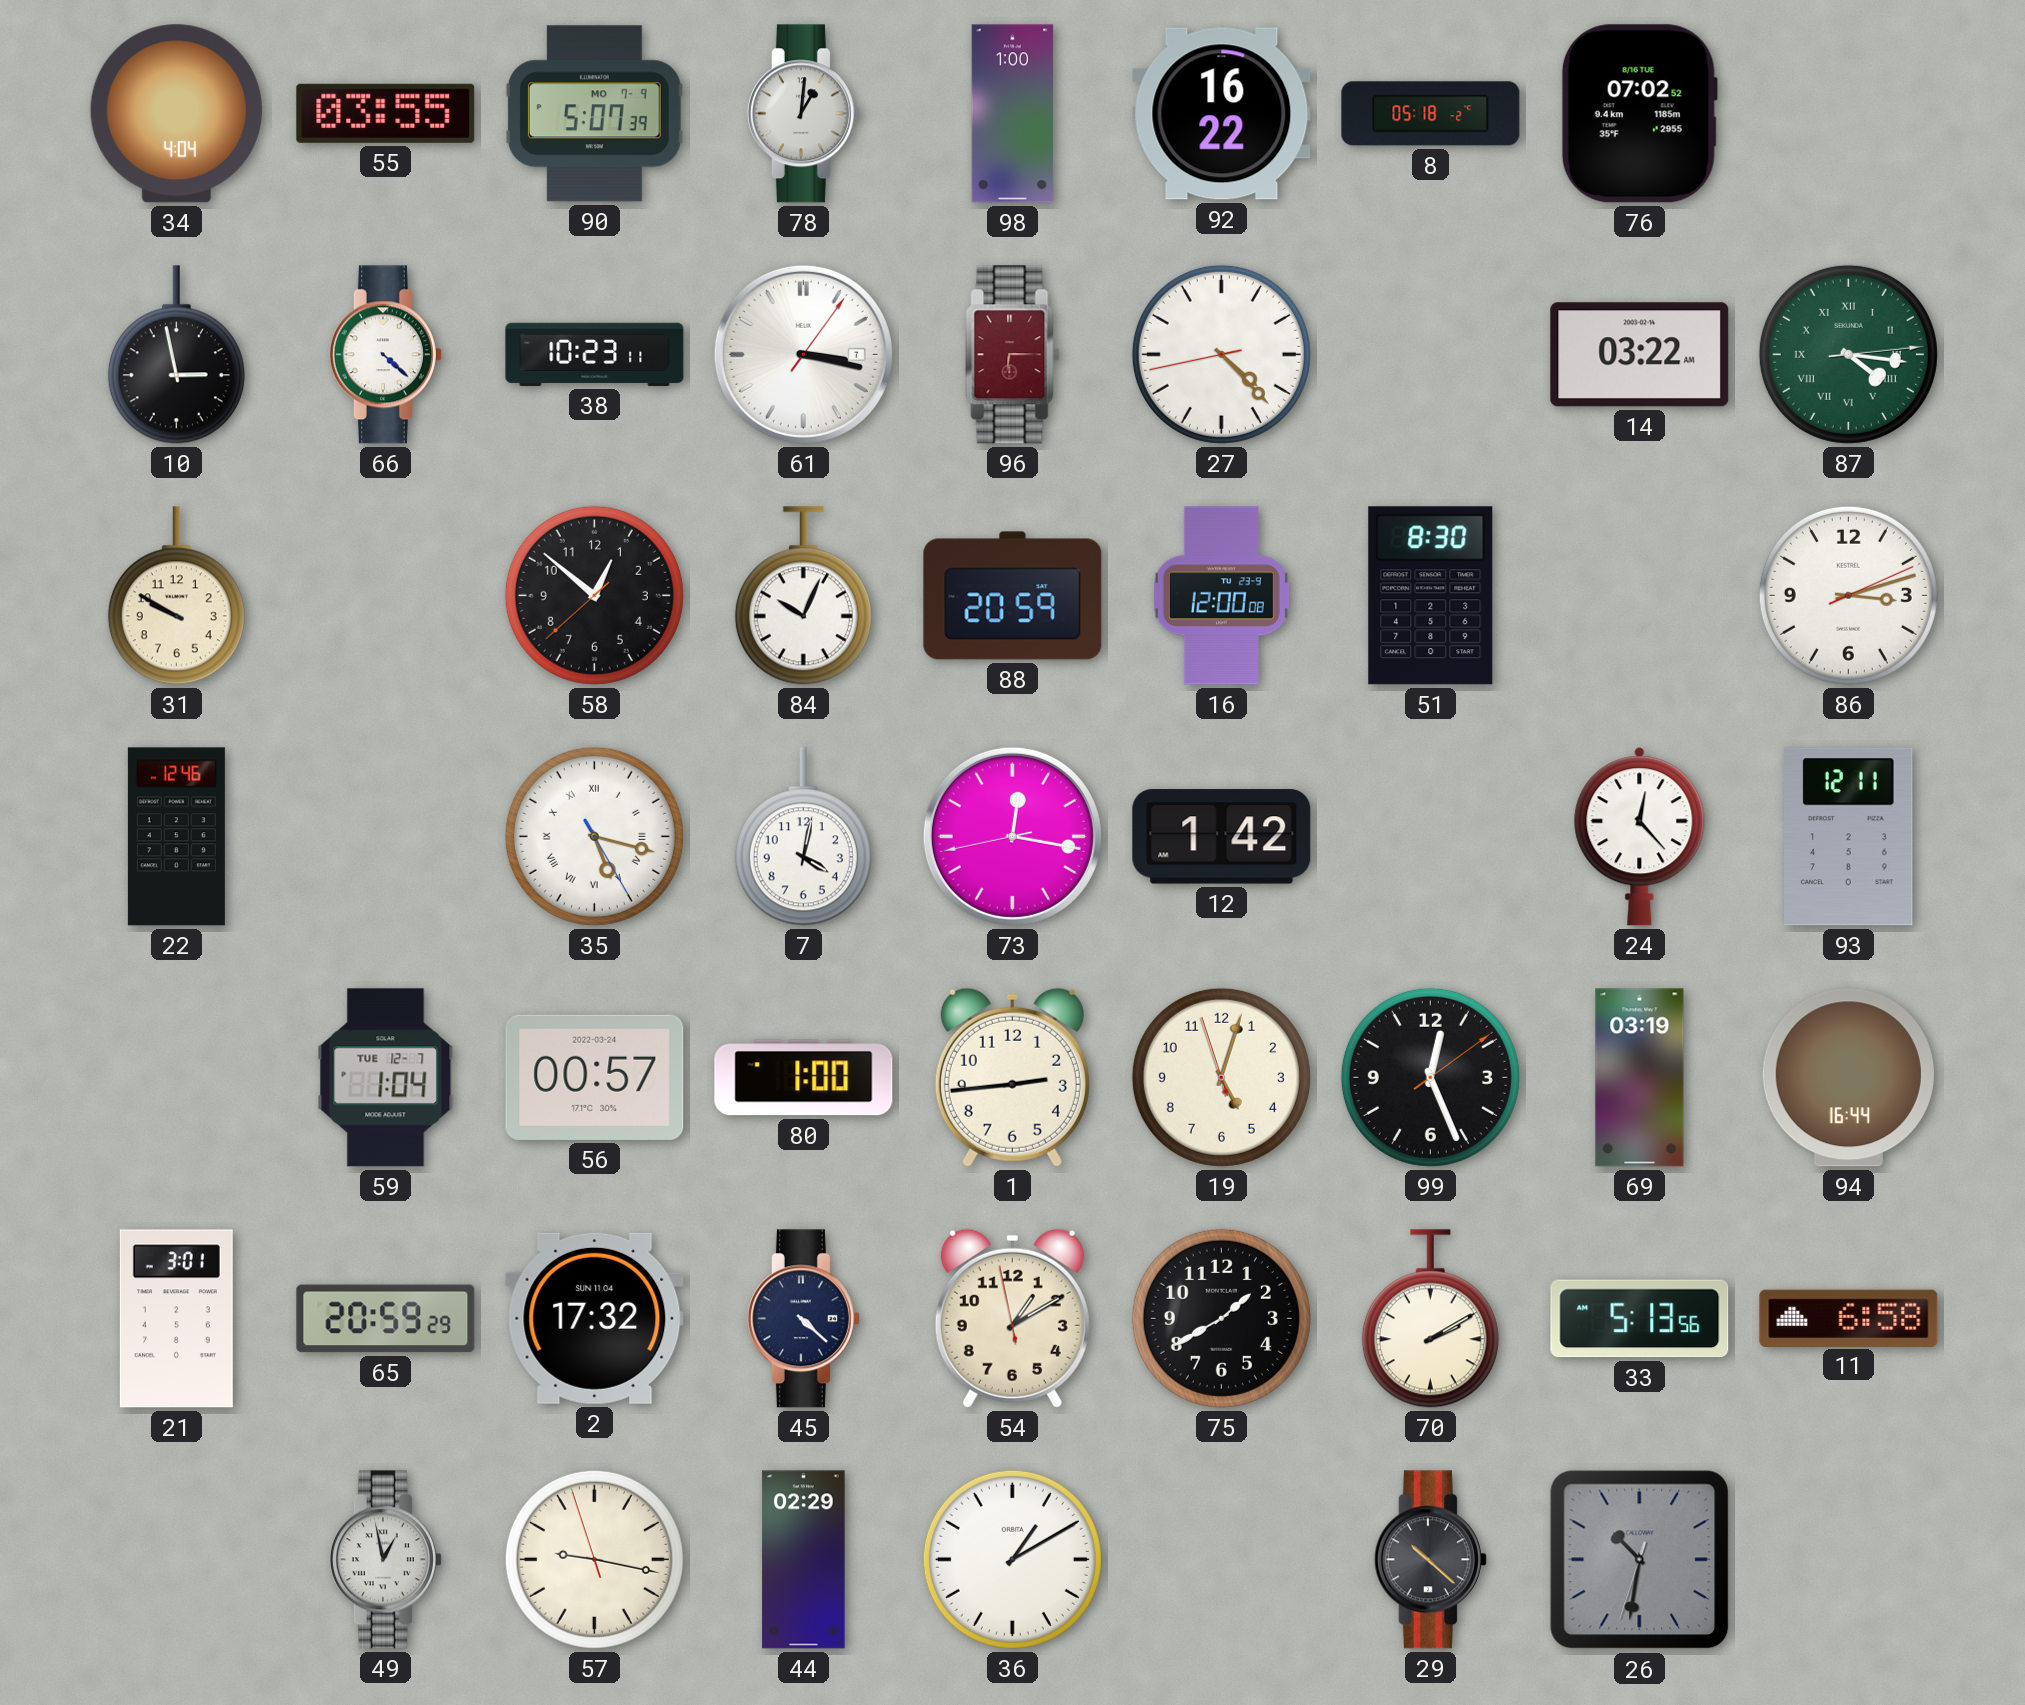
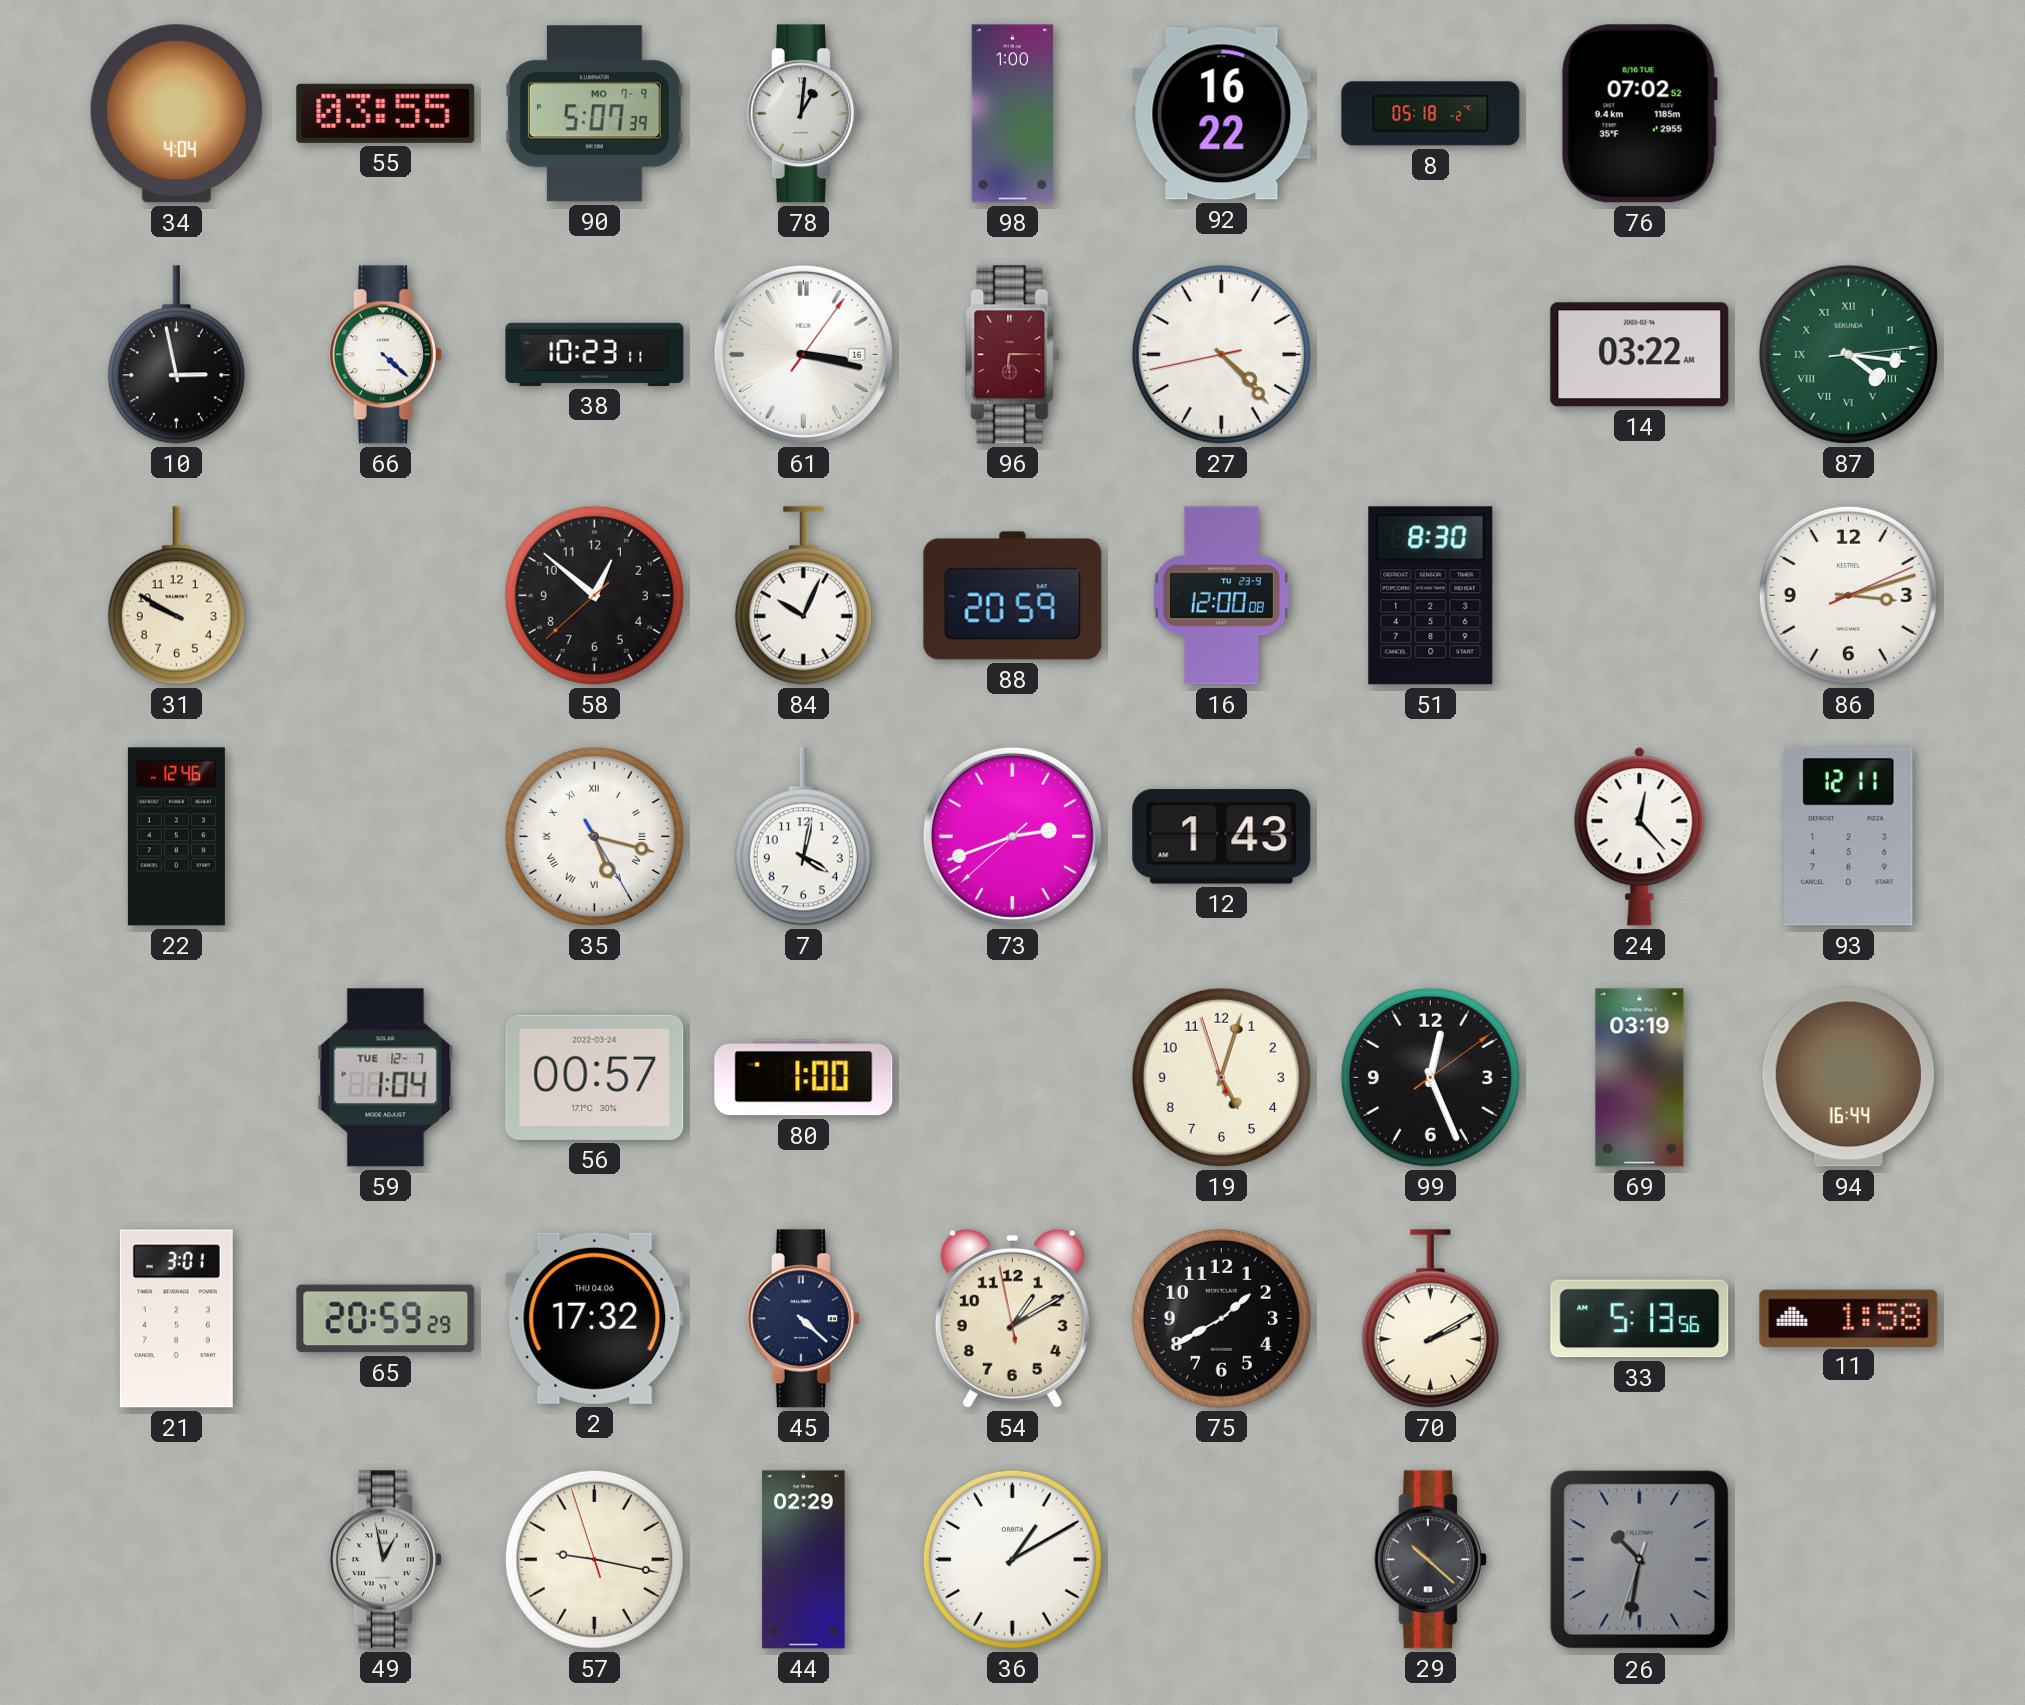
61 date: 7 -> 16
73: 12:16 -> 2:41
12: 1:42 -> 1:43
1: 2:44 -> none
2 date: SUN 11.04 -> THU 04.06
11: 6:58 -> 1:58
